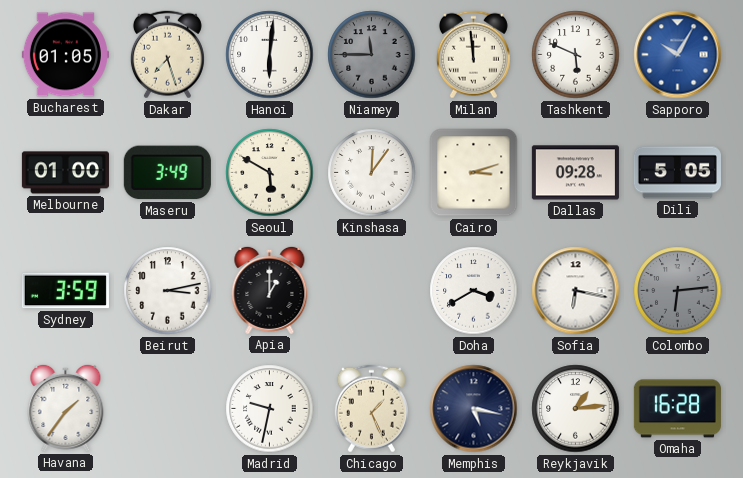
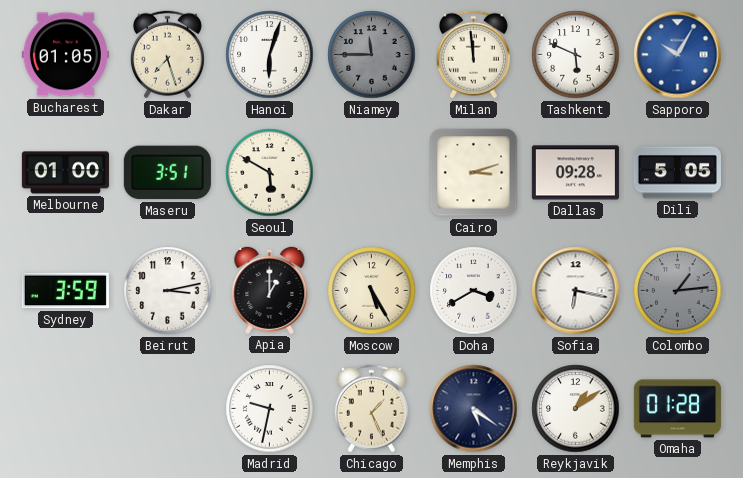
Hanoi: 6:01 -> 6:03
Maseru: 3:49 -> 3:51
Kinshasa: 12:06 -> none
Moscow: none -> 5:25
Colombo: 6:14 -> 1:14
Havana: 1:36 -> none
Memphis: 5:17 -> 5:21
Reykjavik: 1:14 -> 1:09
Omaha: 16:28 -> 01:28
